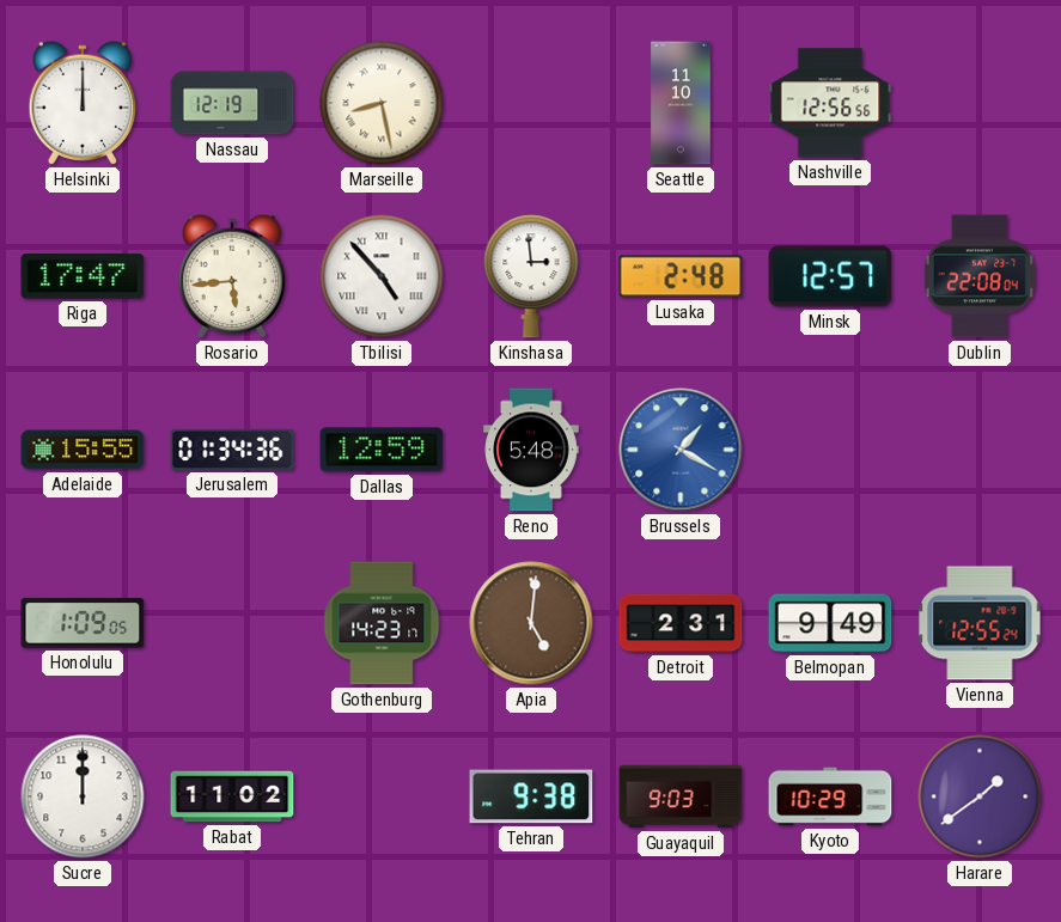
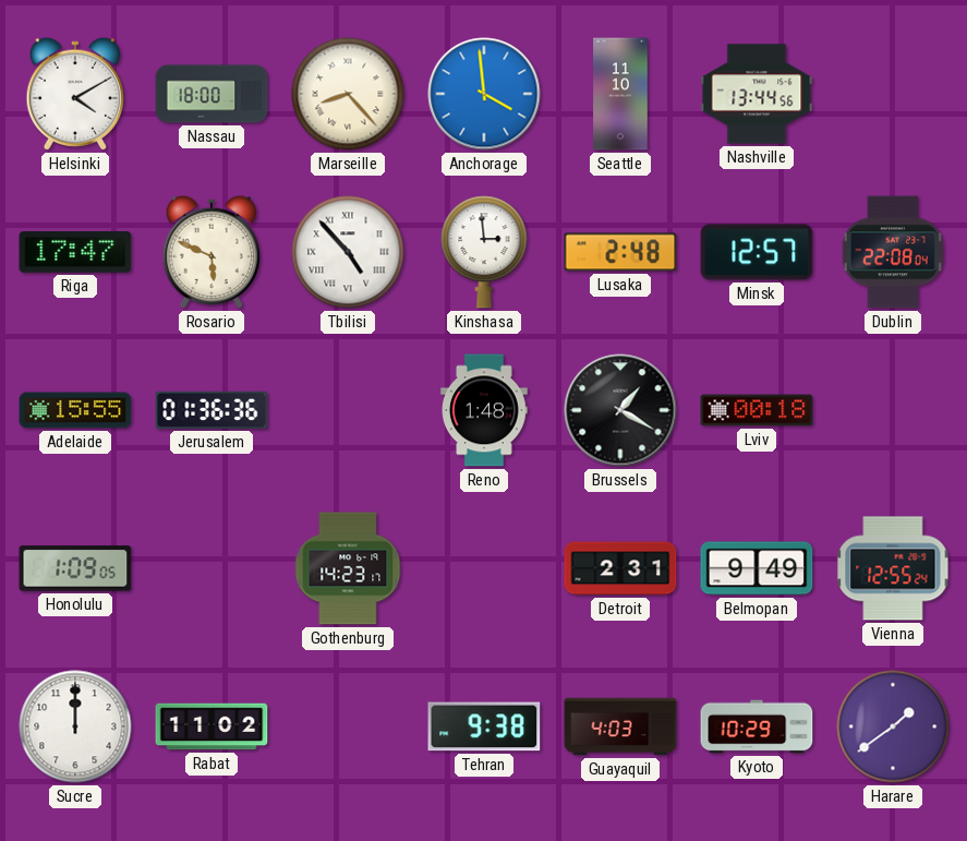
Helsinki: 12:00 -> 4:10
Nassau: 12:19 -> 18:00
Marseille: 8:28 -> 8:23
Anchorage: none -> 3:59
Nashville: 12:56 -> 13:44
Rosario: 5:44 -> 5:49
Jerusalem: 01:34 -> 01:36
Dallas: 12:59 -> none
Reno: 5:48 -> 1:48
Brussels dial: blue -> black
Lviv: none -> 00:18
Apia: 5:01 -> none
Guayaquil: 9:03 -> 4:03
